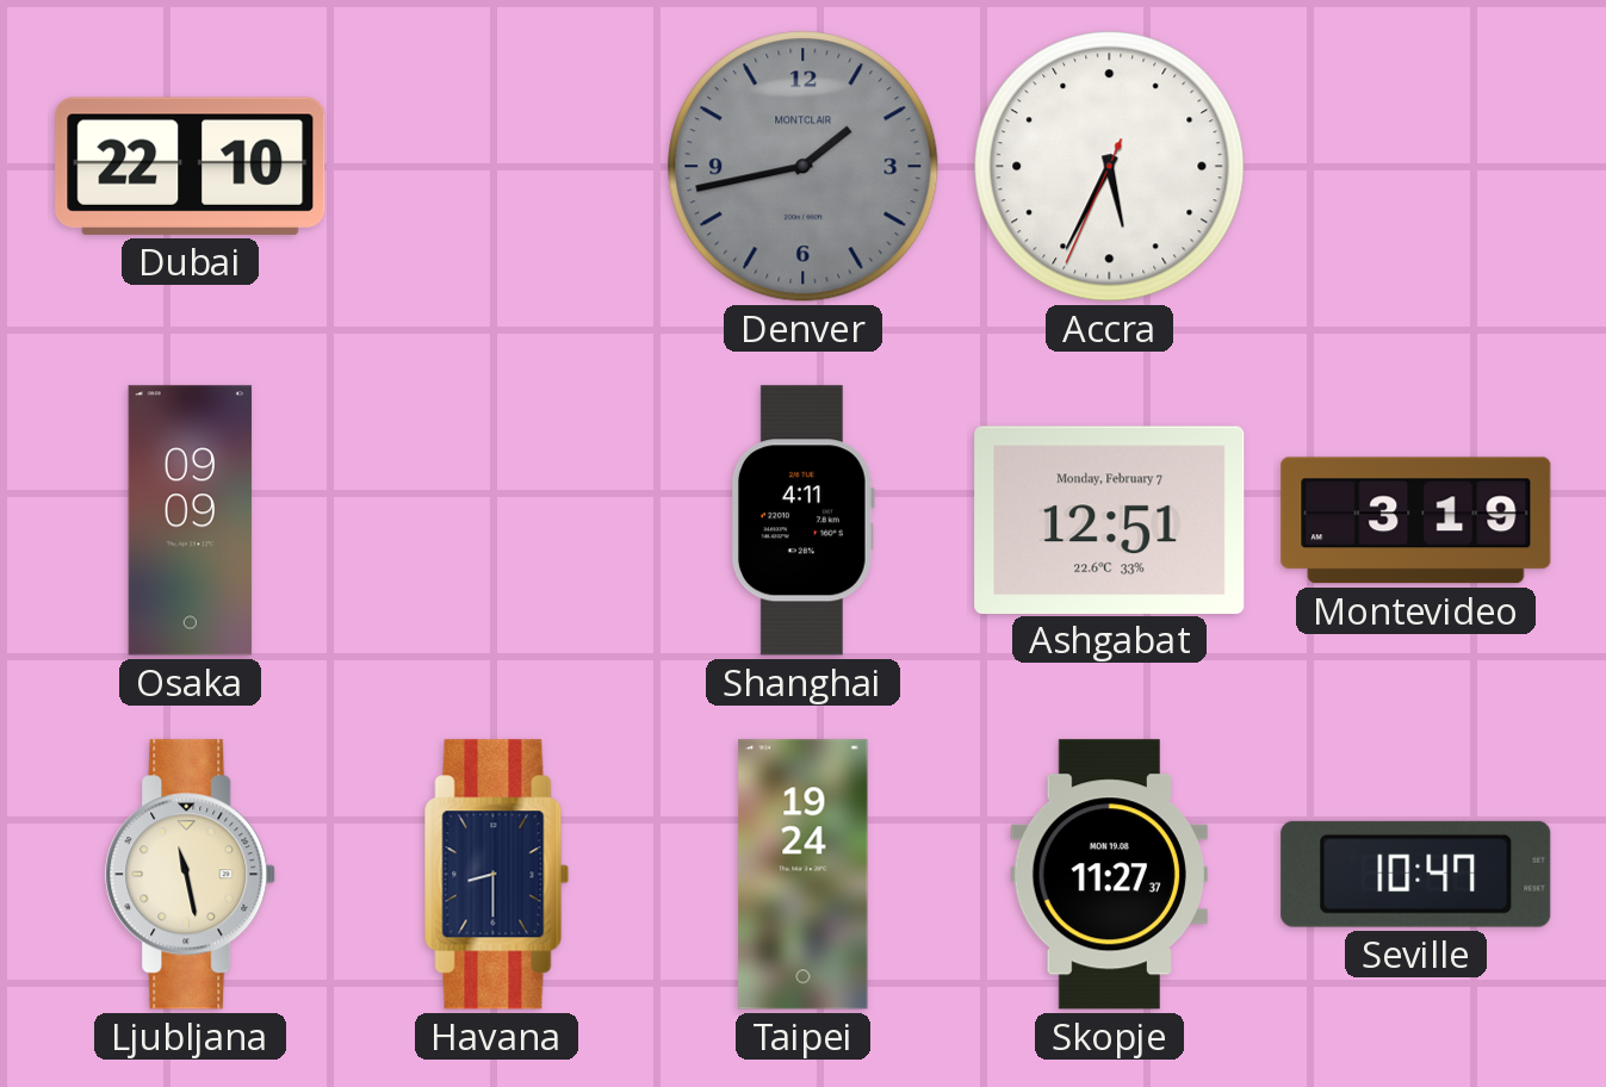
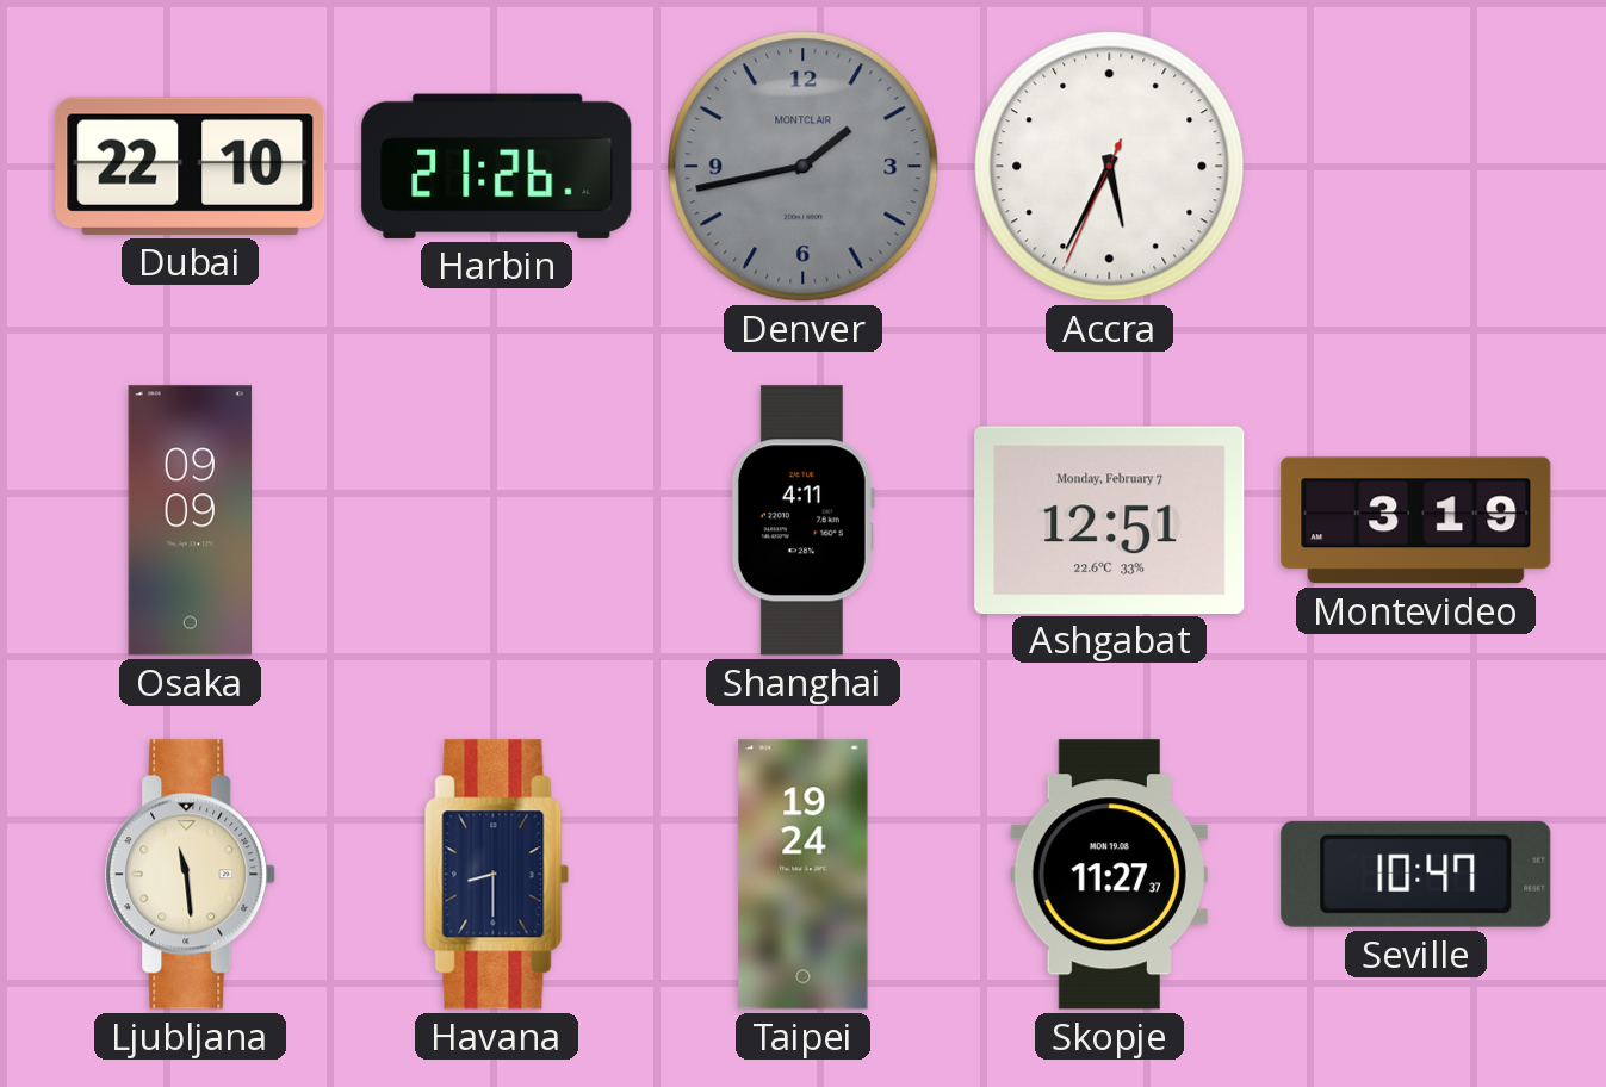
Harbin: none -> 21:26
Ljubljana: 11:28 -> 11:29
